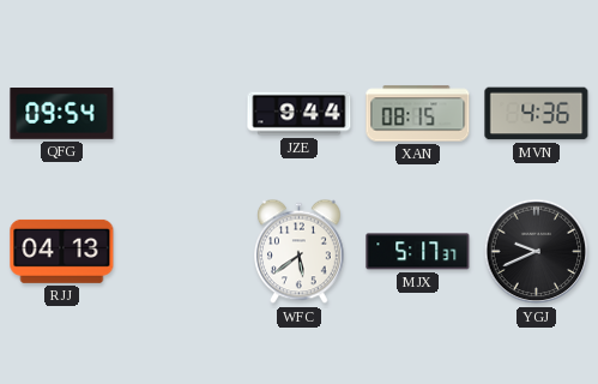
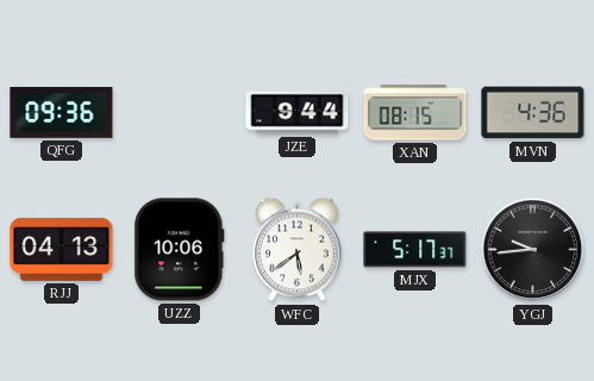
QFG: 09:54 -> 09:36
UZZ: none -> 10:06
YGJ: 9:41 -> 9:44
